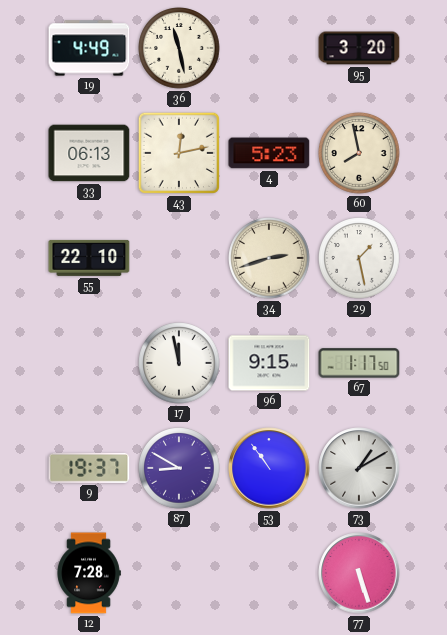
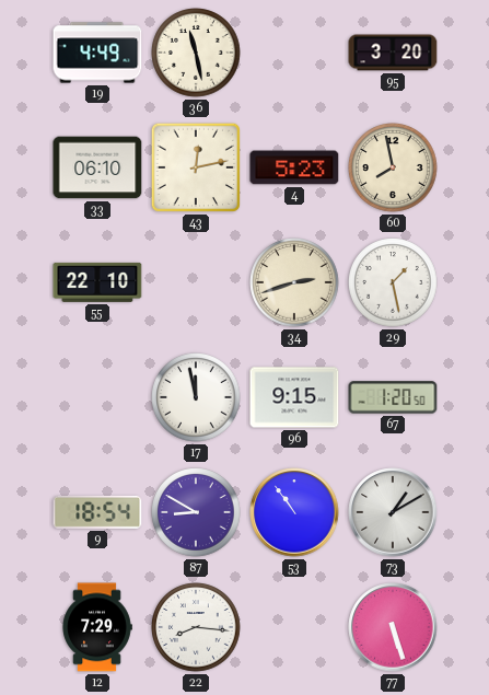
33: 06:13 -> 06:10
67: 1:17 -> 1:20
9: 19:37 -> 18:54
12: 7:28 -> 7:29
22: none -> 8:16
